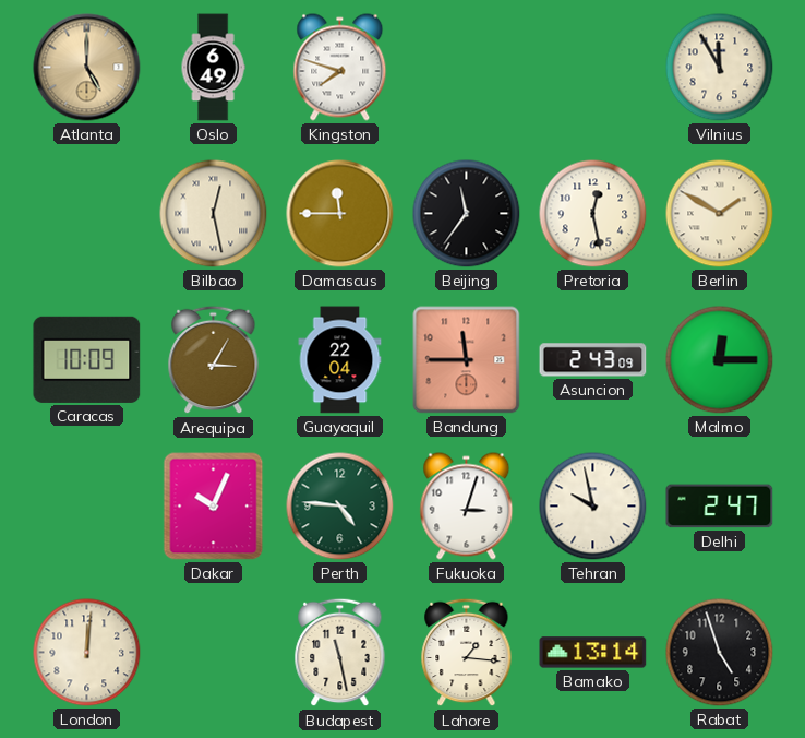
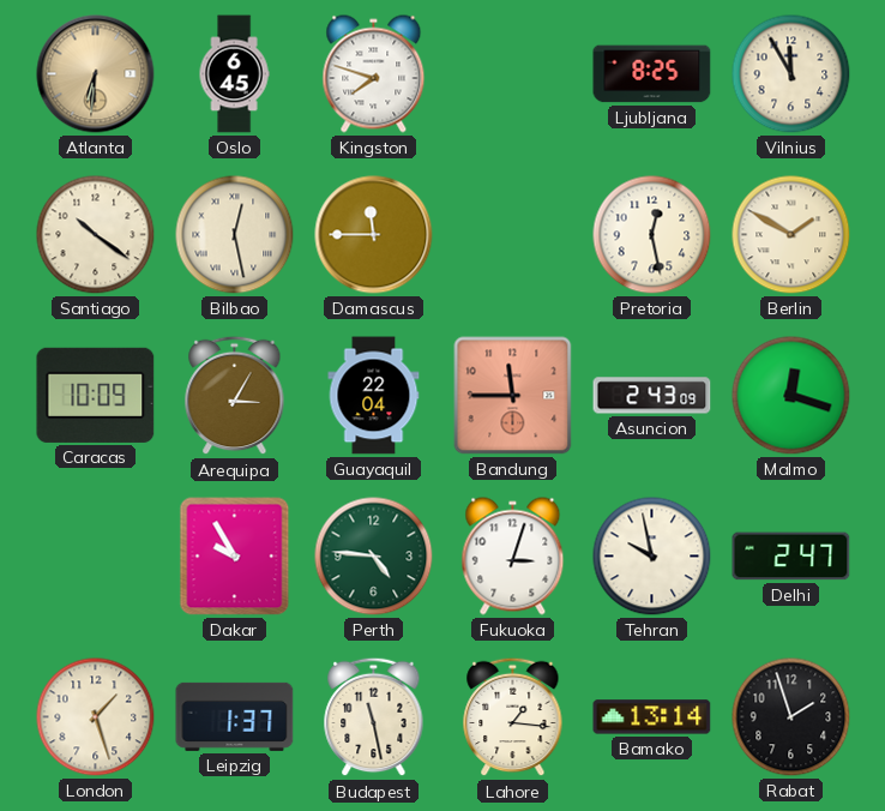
Atlanta: 5:00 -> 6:31
Oslo: 6:49 -> 6:45
Ljubljana: none -> 8:25
Santiago: none -> 10:21
Beijing: 11:36 -> none
Malmo: 12:15 -> 12:18
Dakar: 10:04 -> 9:55
London: 12:01 -> 1:27
Leipzig: none -> 1:37
Rabat: 4:57 -> 1:57
